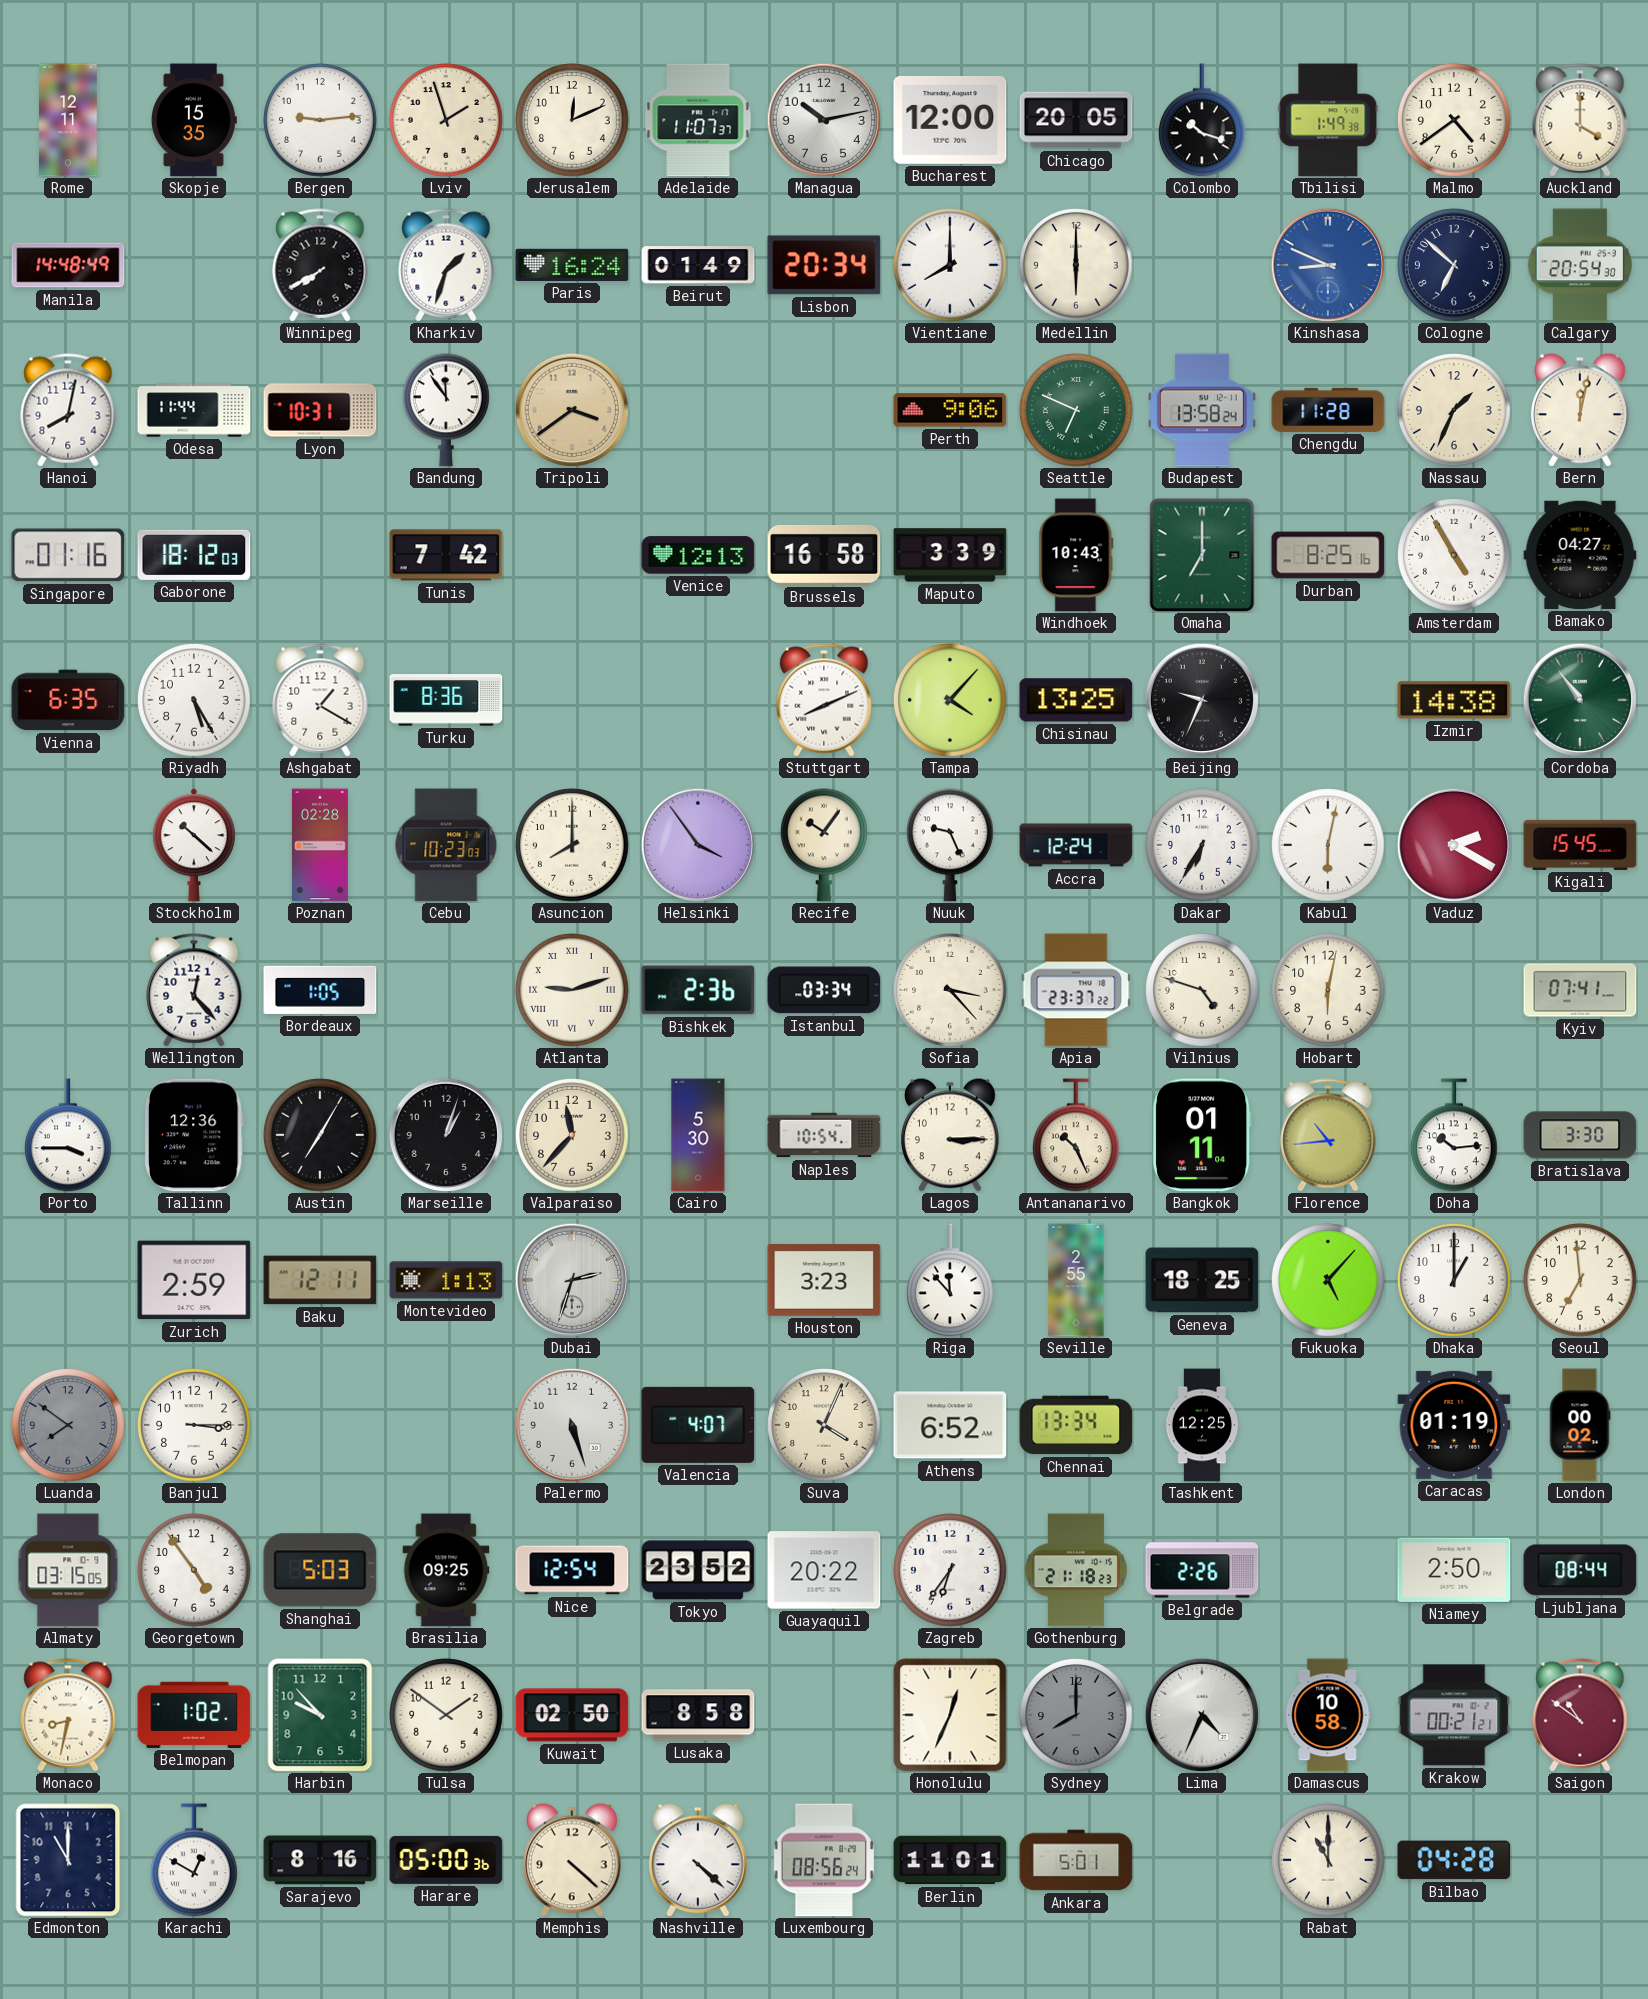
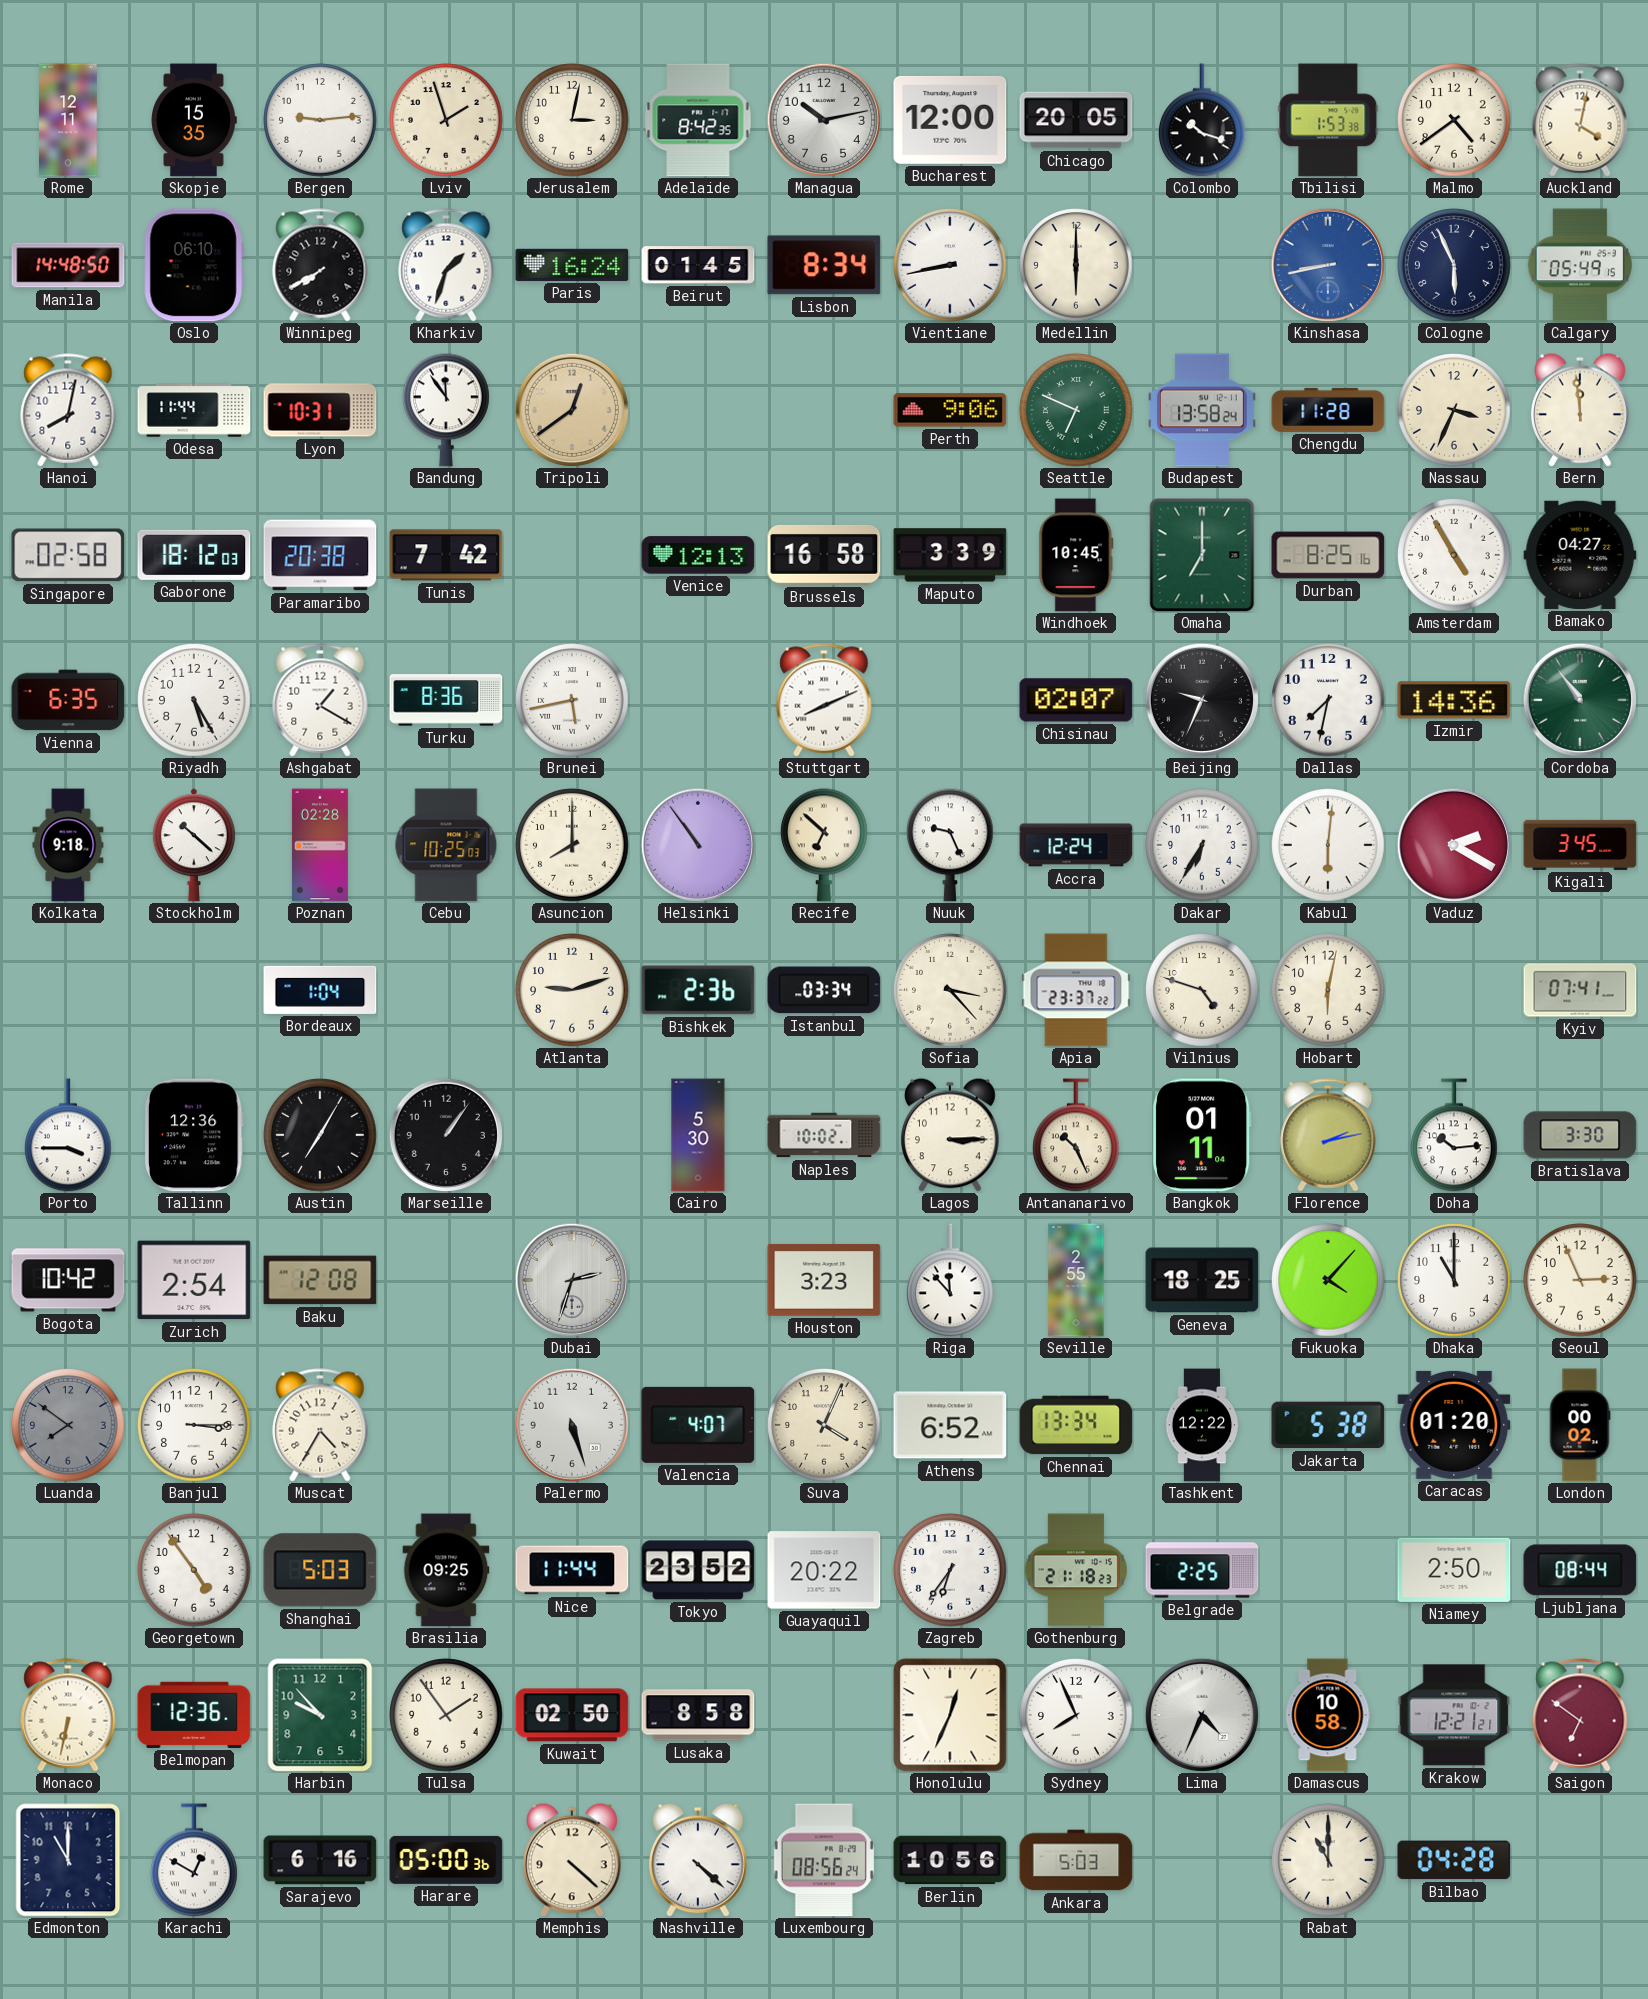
Jerusalem: 12:11 -> 3:02
Adelaide: 11:07 -> 8:42
Tbilisi: 1:49 -> 1:53
Auckland: 4:00 -> 4:02
Manila: 14:48:49 -> 14:48:50
Oslo: none -> 06:10
Beirut: 01:49 -> 01:45
Lisbon: 20:34 -> 8:34
Vientiane: 8:00 -> 8:43
Kinshasa: 8:49 -> 8:43
Cologne: 6:52 -> 5:56
Calgary: 20:54 -> 05:49
Tripoli: 3:39 -> 12:39
Nassau: 1:34 -> 3:34
Bern: 12:02 -> 11:59
Singapore: 01:16 -> 02:58
Paramaribo: none -> 20:38
Windhoek: 10:43 -> 10:45
Brunei: none -> 5:43
Tampa: 4:07 -> none
Chisinau: 13:25 -> 02:07
Dallas: none -> 7:32
Izmir: 14:38 -> 14:36
Kolkata: none -> 9:18
Cebu: 10:23 -> 10:25
Helsinki: 3:54 -> 10:54
Recife: 10:06 -> 6:52
Kabul: 6:02 -> 6:01
Kigali: 15:45 -> 3:45
Wellington: 12:23 -> none
Bordeaux: 1:05 -> 1:04
Atlanta numerals: Roman -> Arabic
Marseille: 1:03 -> 1:06
Valparaiso: 11:37 -> none
Naples: 10:54 -> 10:02
Florence: 10:44 -> 2:13
Bogota: none -> 10:42
Zurich: 2:59 -> 2:54
Baku: 12:11 -> 12:08
Montevideo: 1:13 -> none
Fukuoka: 5:07 -> 4:07
Dhaka: 1:00 -> 11:00
Seoul: 6:59 -> 2:56
Muscat: none -> 4:35
Tashkent: 12:25 -> 12:22
Jakarta: none -> 5:38
Caracas: 01:19 -> 01:20
Almaty: 03:15 -> none
Nice: 12:54 -> 11:44
Belgrade: 2:26 -> 2:25
Monaco: 8:32 -> 6:32
Belmopan: 1:02 -> 12:36
Tulsa: 1:51 -> 1:54
Sydney: 8:00 -> 7:56
Sydney dial: grey -> white
Krakow: 00:21 -> 12:21
Saigon: 10:51 -> 6:51
Sarajevo: 8:16 -> 6:16
Berlin: 11:01 -> 10:56
Ankara: 5:01 -> 5:03
